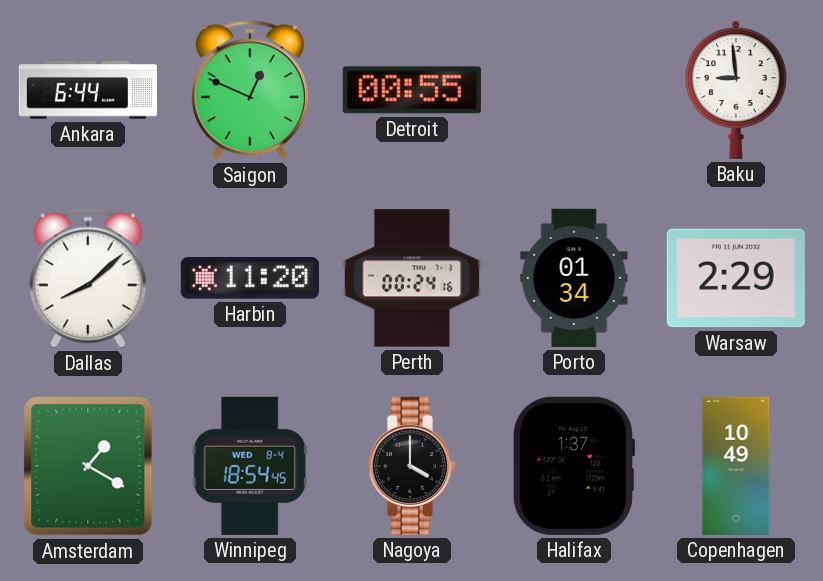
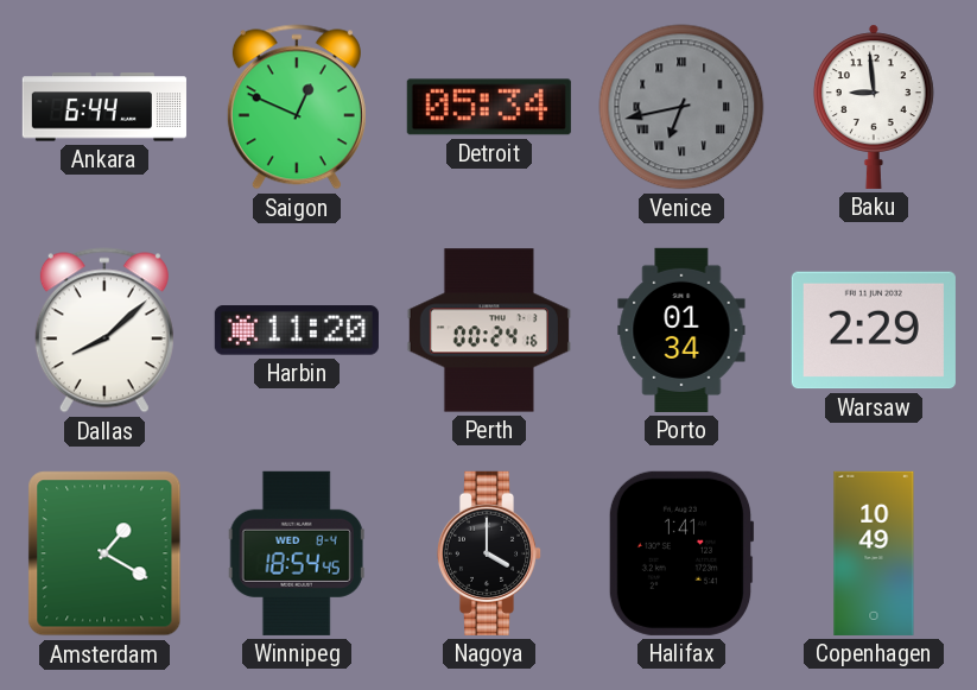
Detroit: 00:55 -> 05:34
Venice: none -> 6:43
Halifax: 1:37 -> 1:41
